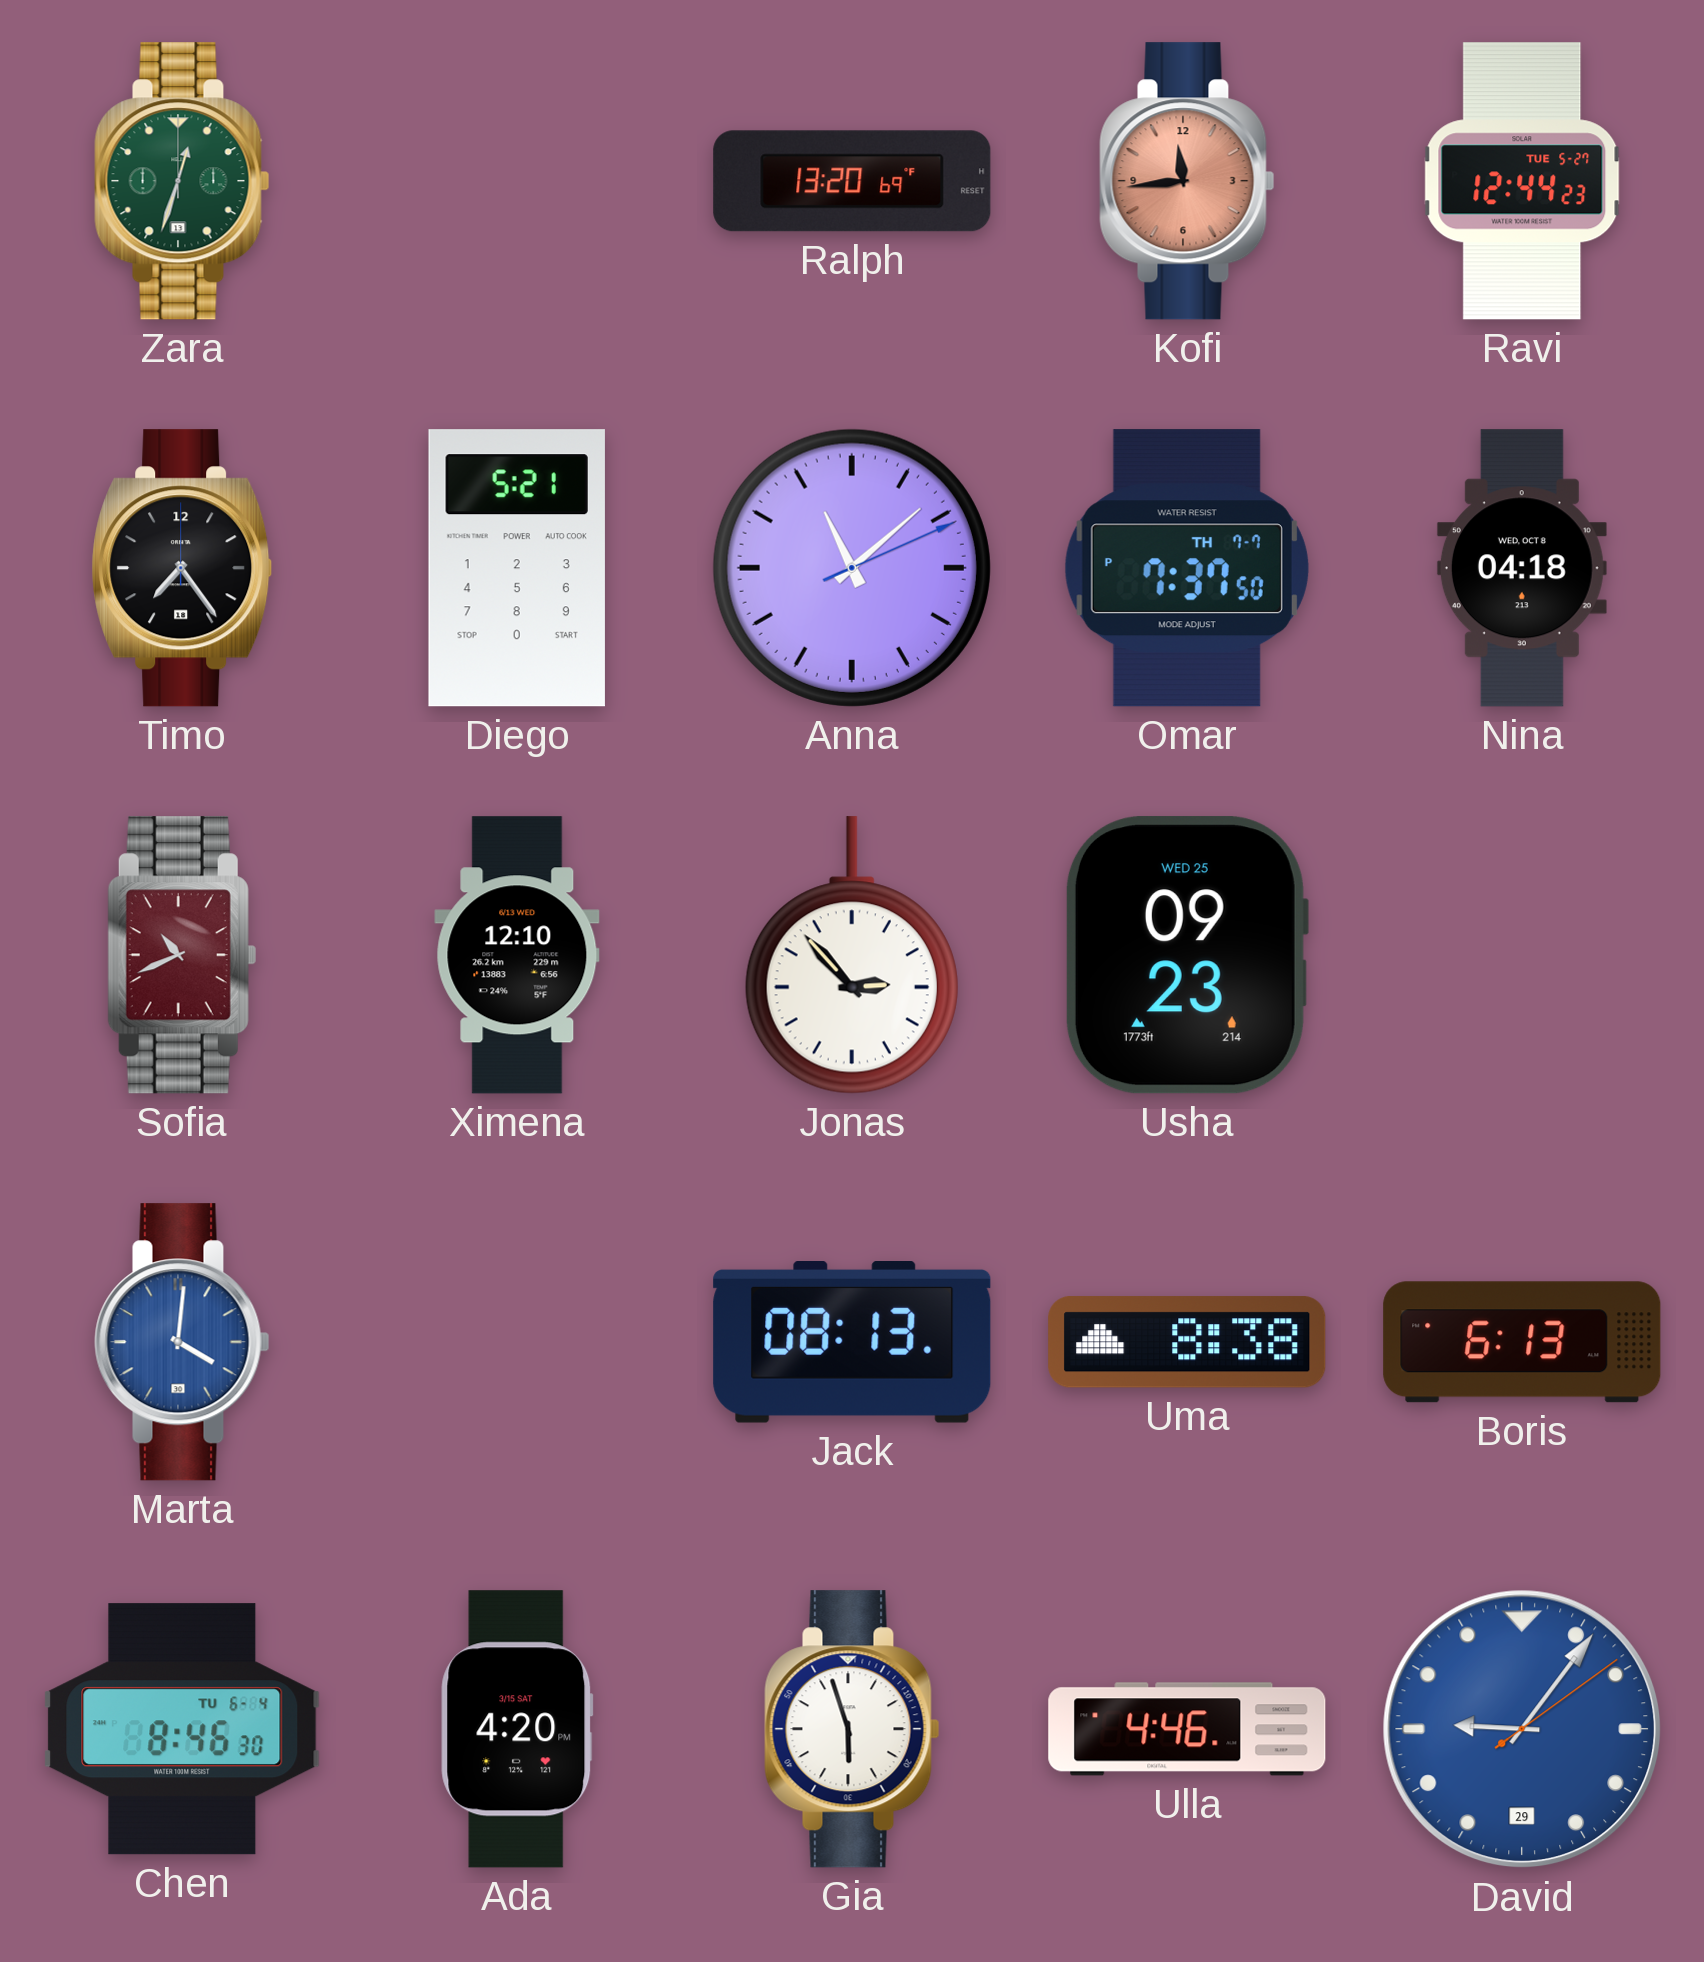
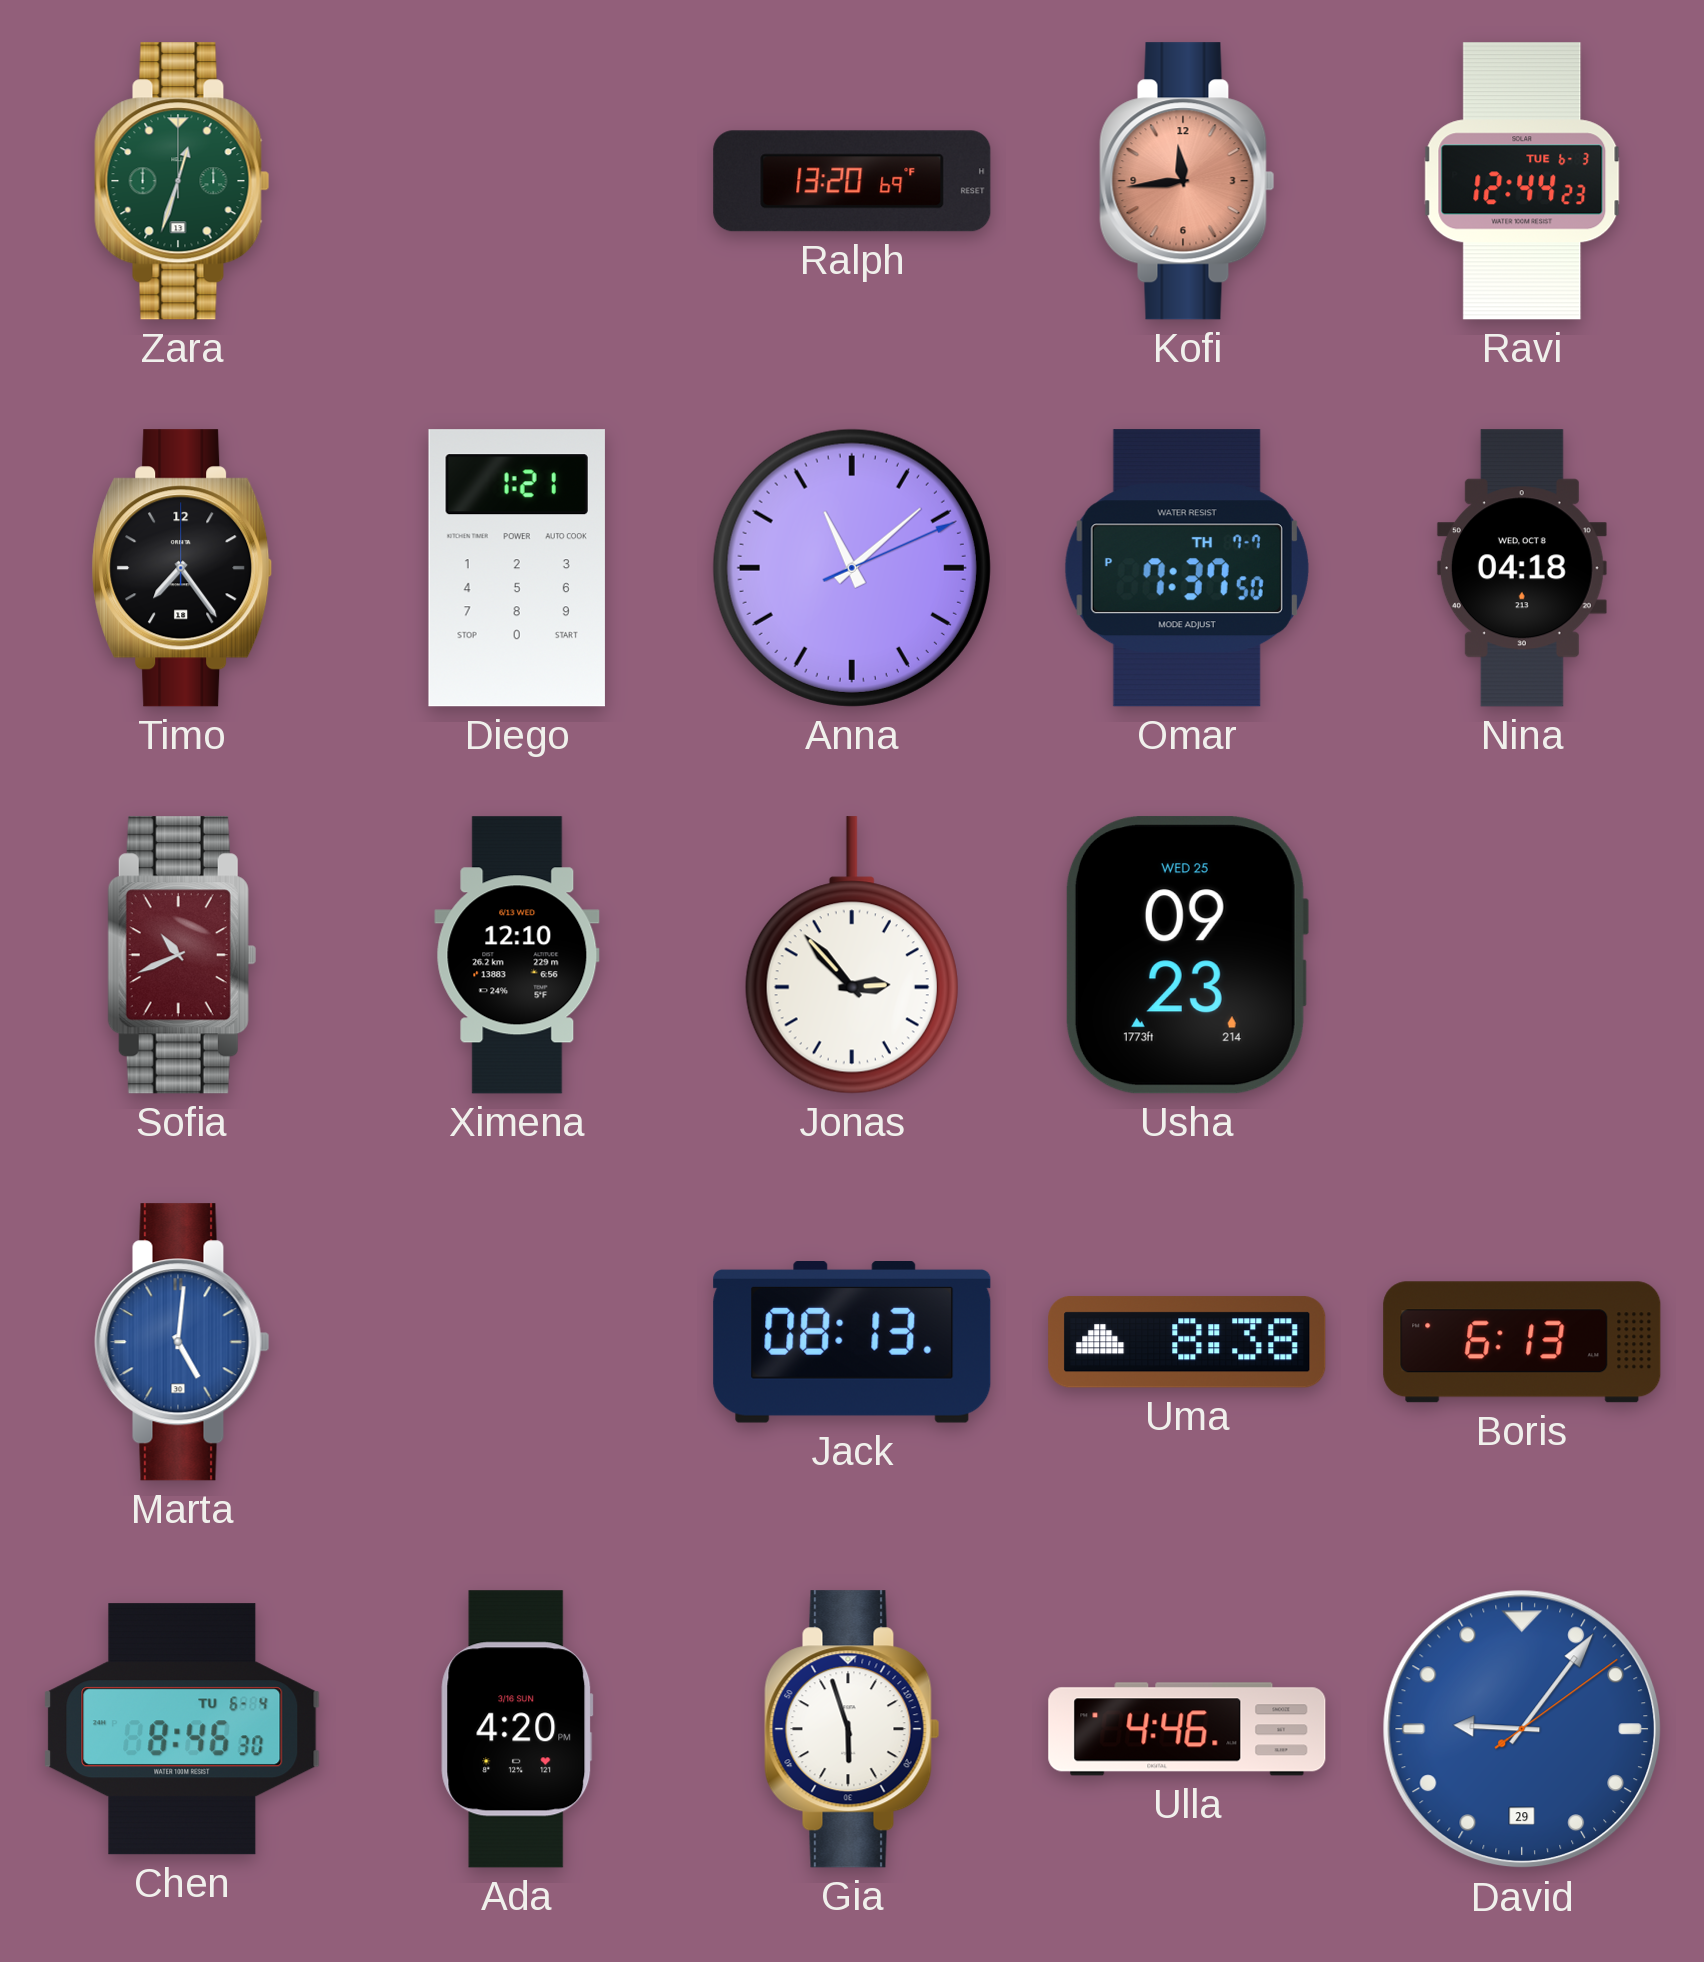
Ravi date: TUE 5-27 -> TUE 6-3
Diego: 5:21 -> 1:21
Marta: 4:01 -> 5:01
Ada date: 3/15 SAT -> 3/16 SUN
